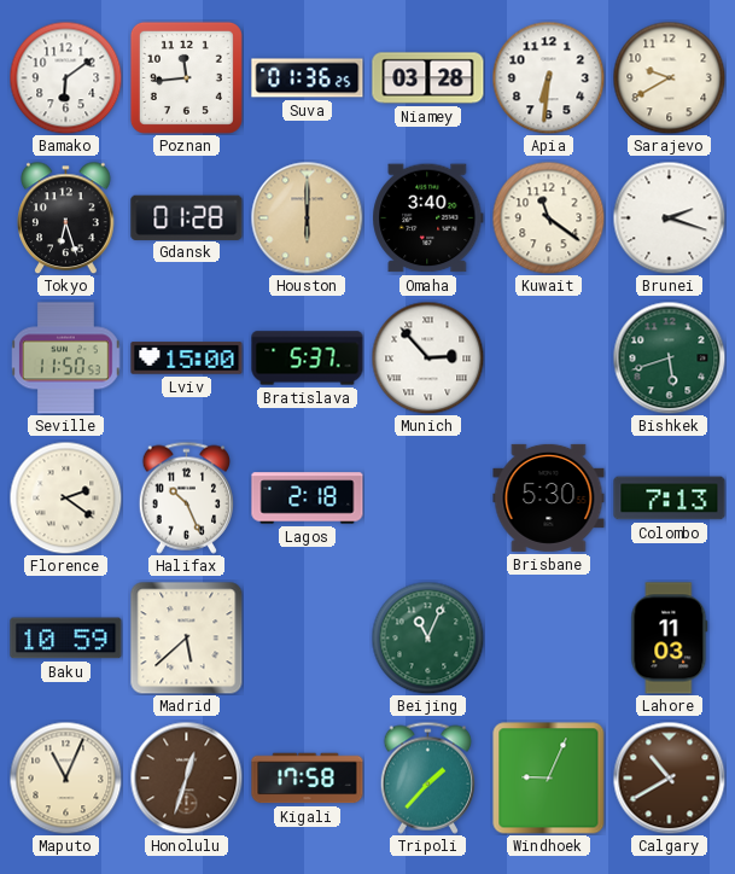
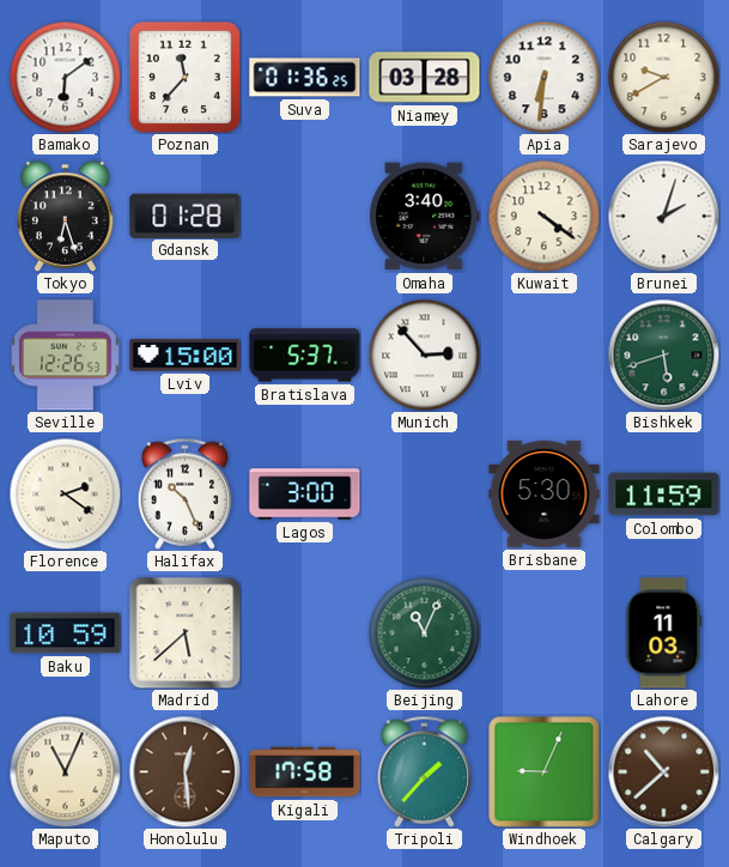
Poznan: 11:44 -> 11:37
Houston: 6:00 -> none
Kuwait: 11:21 -> 4:21
Brunei: 2:18 -> 2:03
Seville: 11:50 -> 12:26
Lagos: 2:18 -> 3:00
Colombo: 7:13 -> 11:59
Honolulu: 12:33 -> 12:29
Calgary: 10:40 -> 10:38
